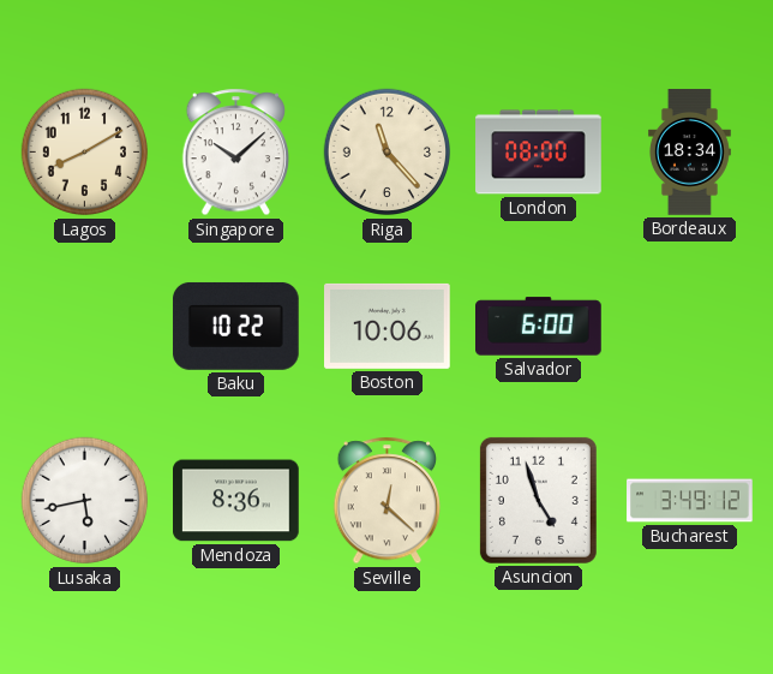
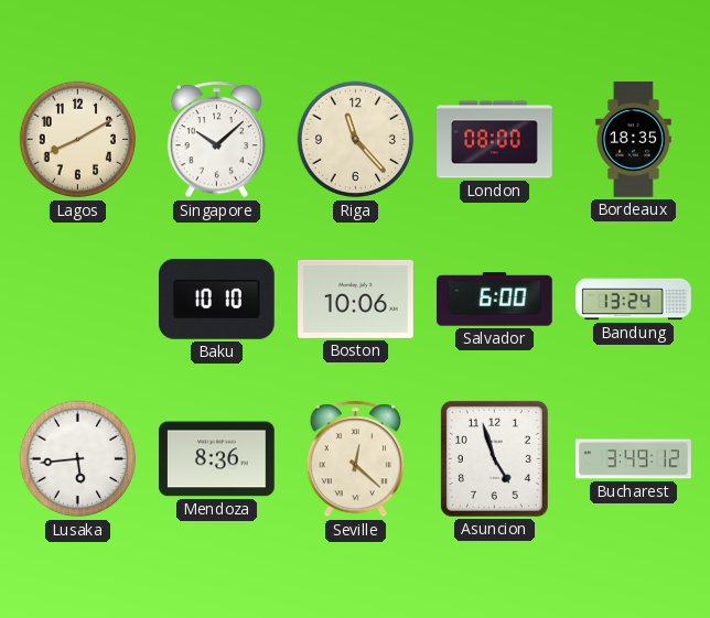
Bordeaux: 18:34 -> 18:35
Baku: 10:22 -> 10:10
Bandung: none -> 13:24
Lusaka: 5:43 -> 5:44
